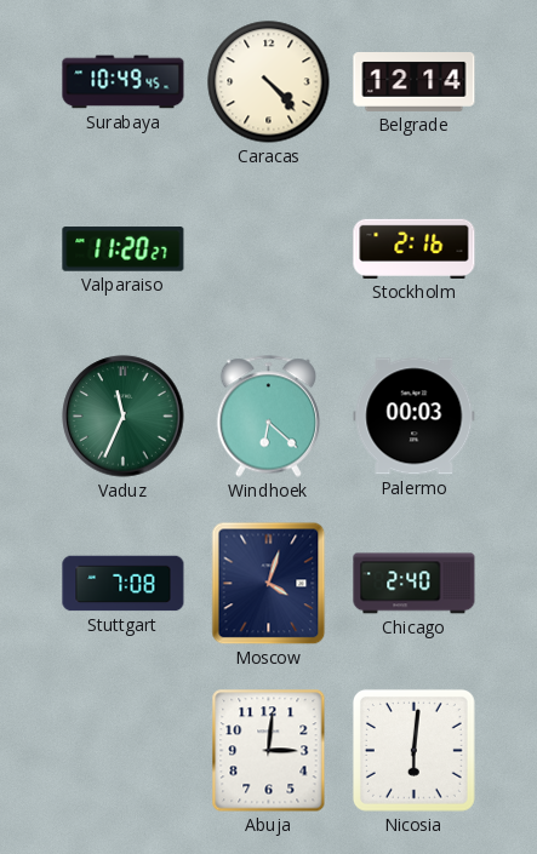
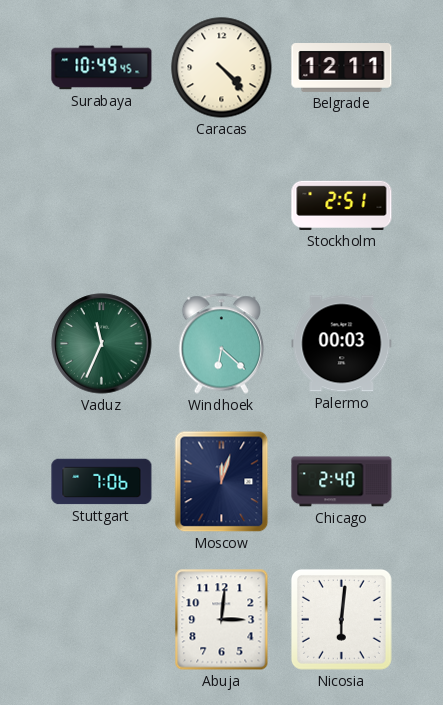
Belgrade: 12:14 -> 12:11
Valparaiso: 11:20 -> none
Stockholm: 2:16 -> 2:51
Stuttgart: 7:08 -> 7:06
Moscow: 4:03 -> 12:03
